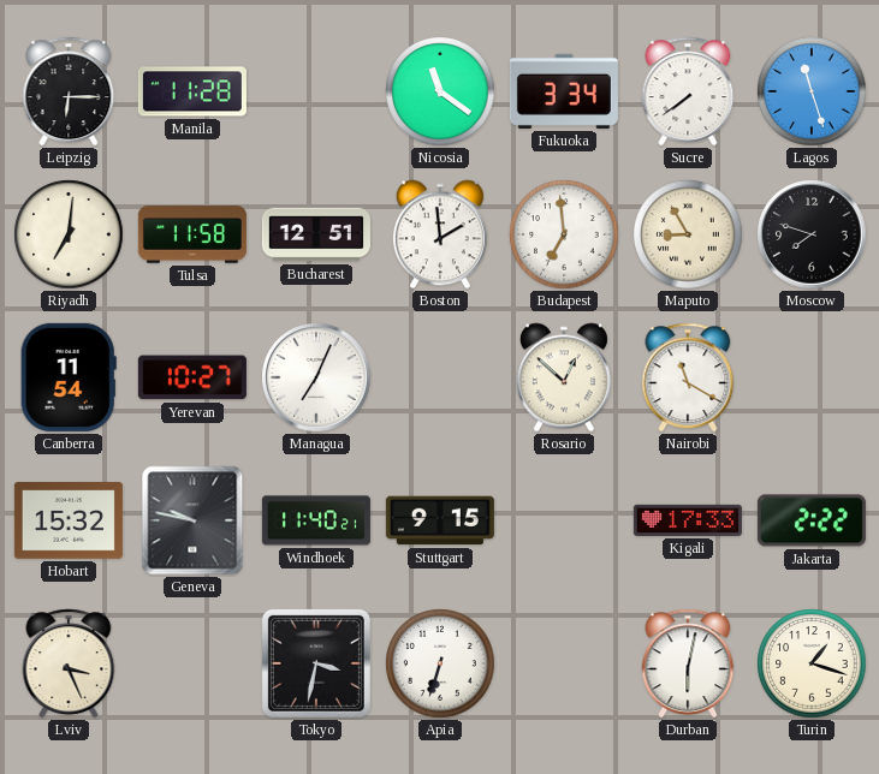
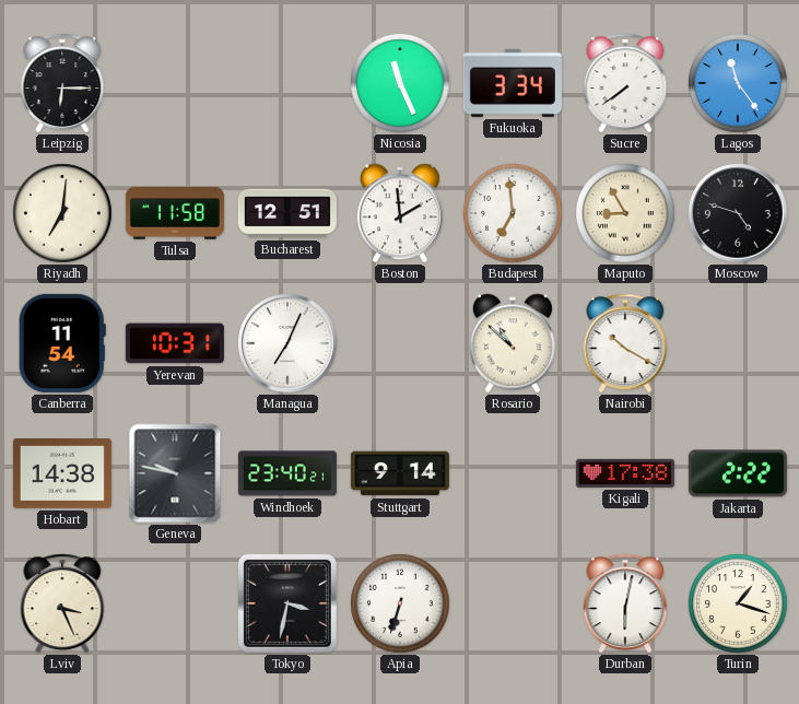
Manila: 11:28 -> none
Nicosia: 11:21 -> 11:26
Lagos: 11:27 -> 11:24
Moscow: 7:48 -> 4:48
Yerevan: 10:27 -> 10:31
Rosario: 12:52 -> 10:52
Nairobi: 11:20 -> 10:20
Hobart: 15:32 -> 14:38
Windhoek: 11:40 -> 23:40
Stuttgart: 9:15 -> 9:14
Kigali: 17:33 -> 17:38
